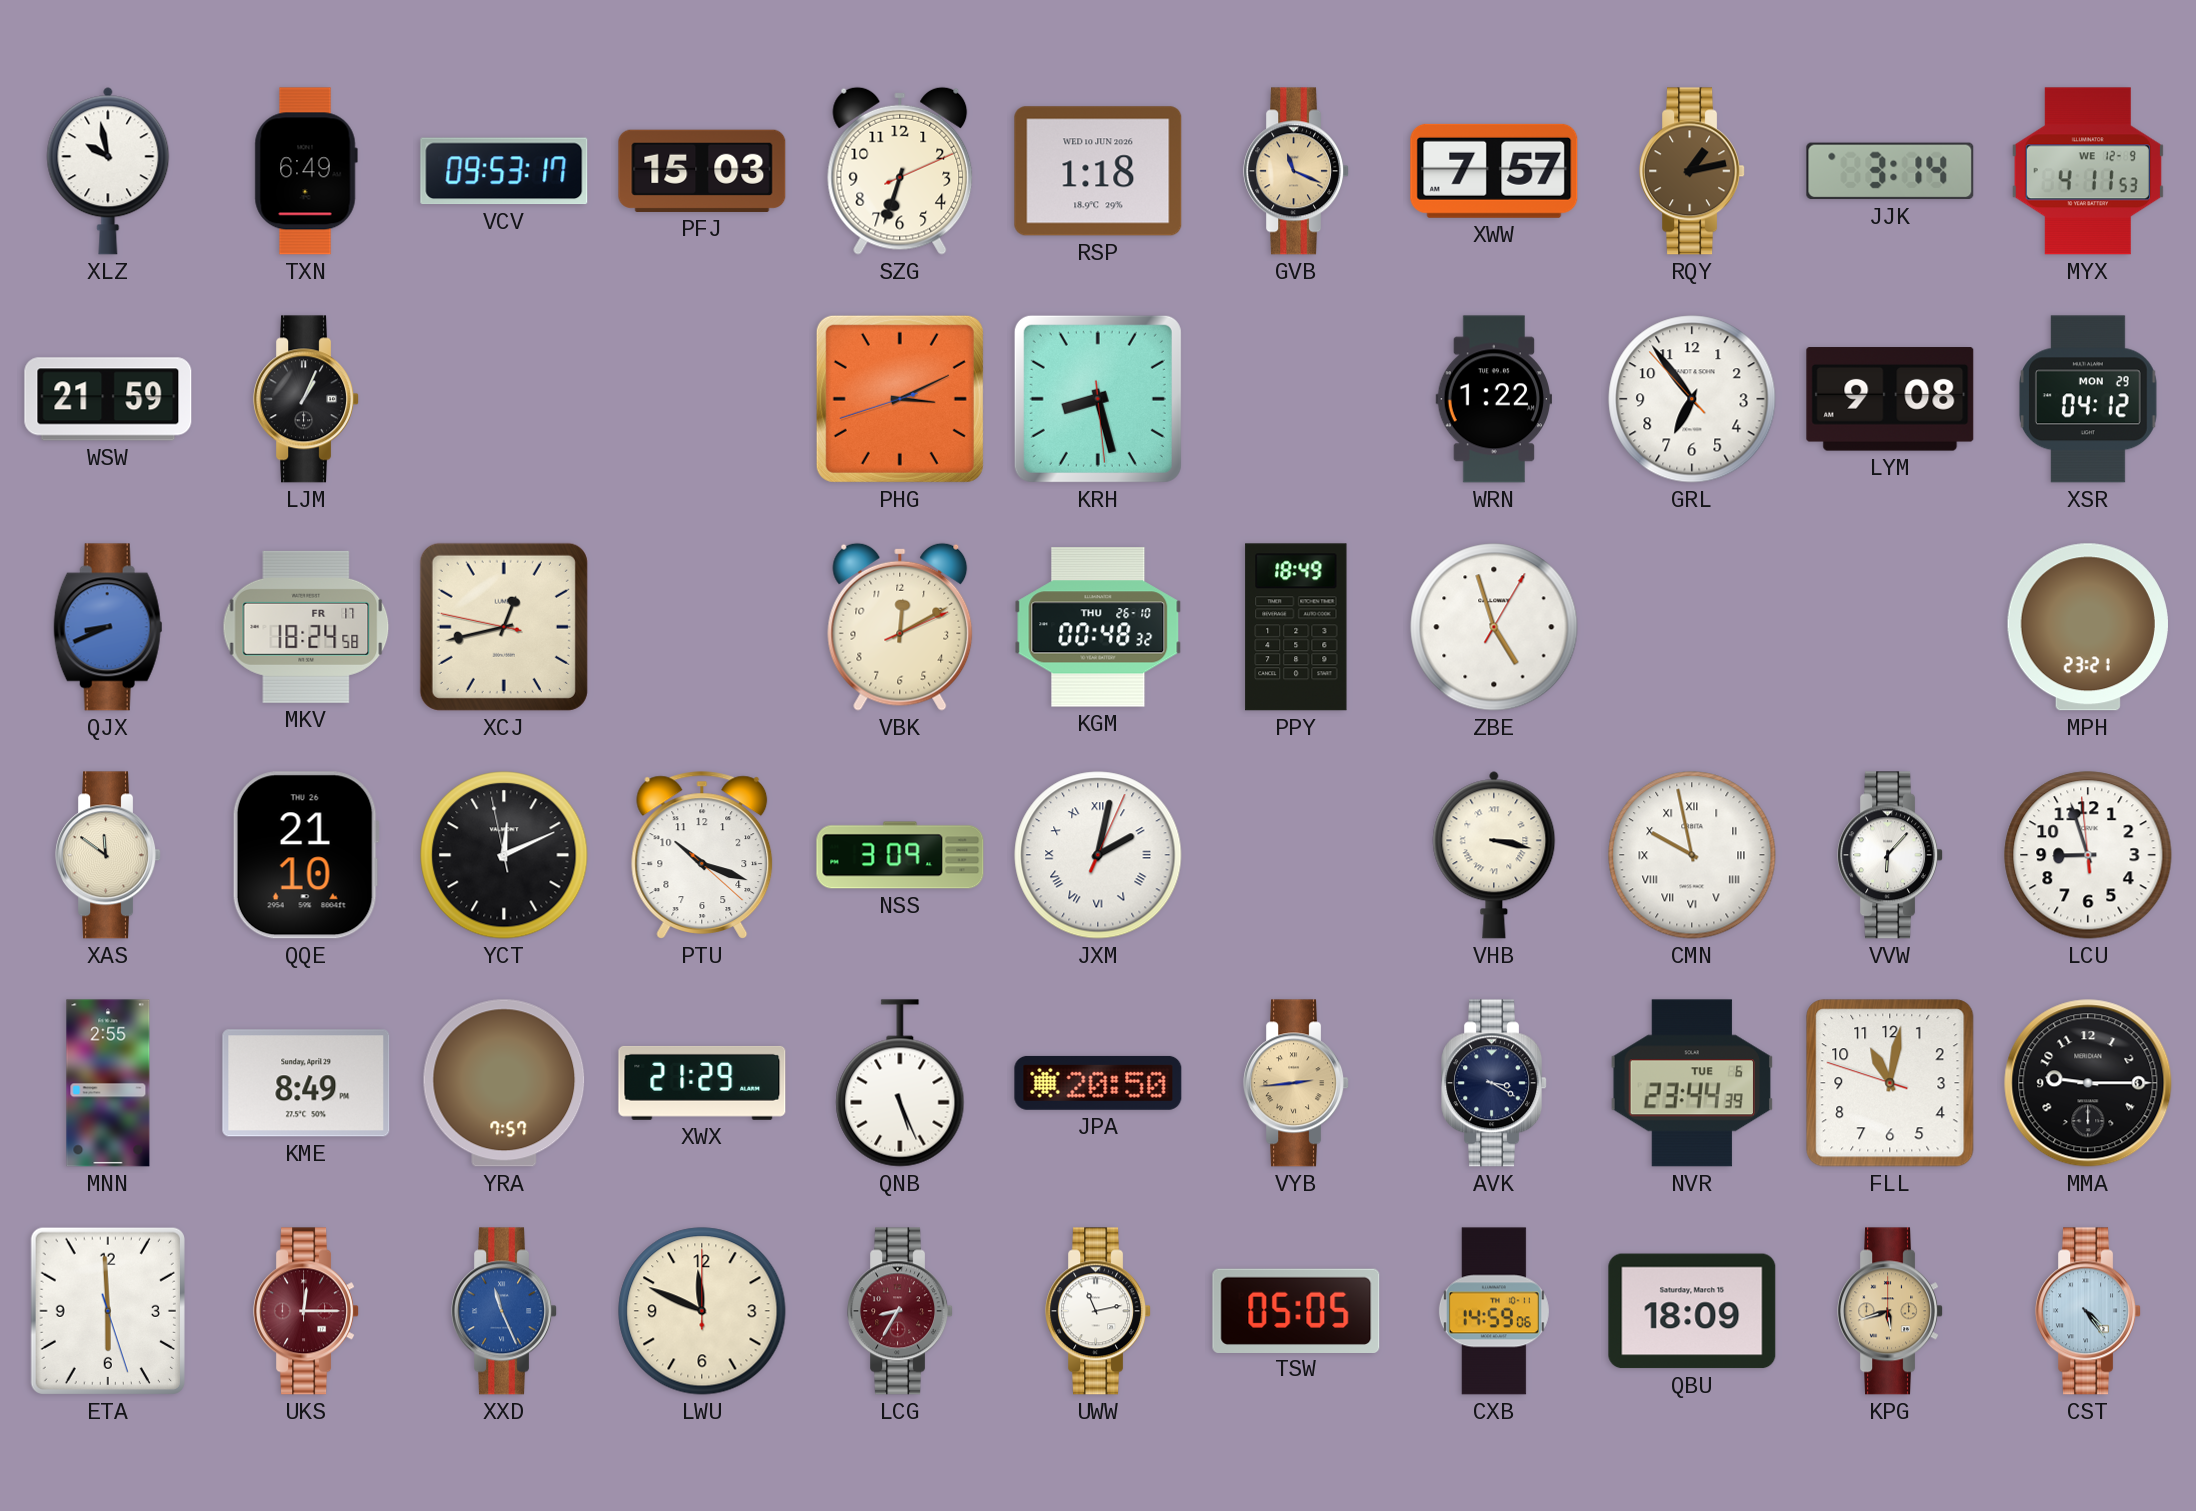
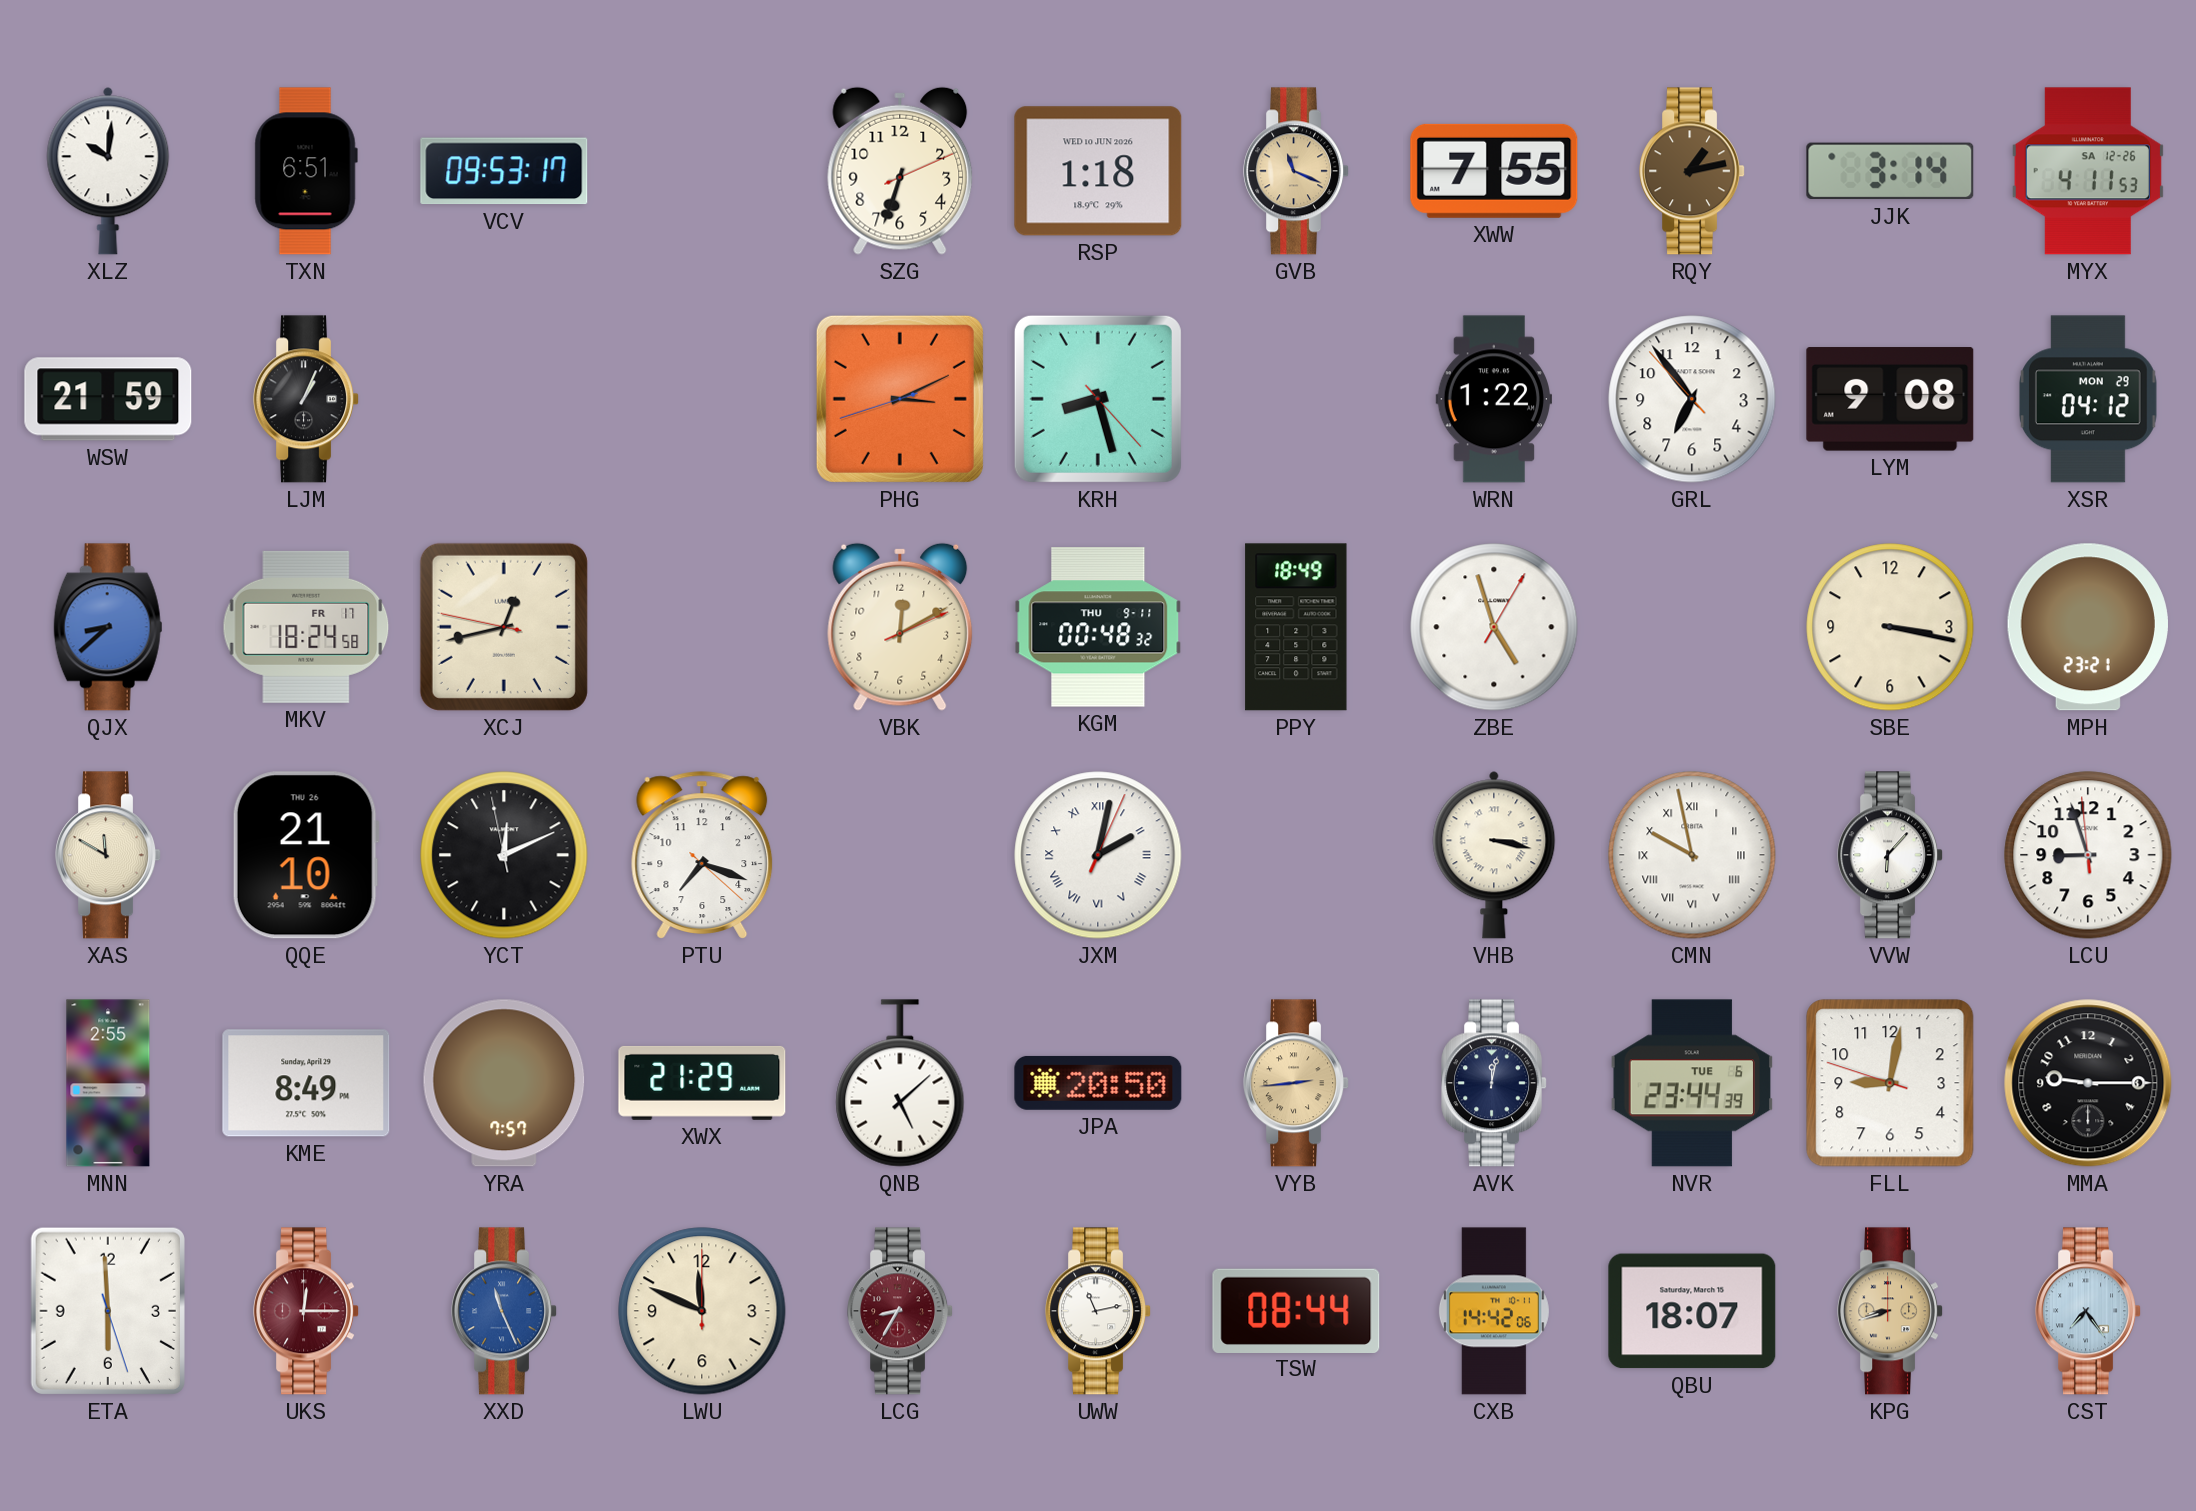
XLZ: 9:58 -> 10:01
TXN: 6:49 -> 6:51
PFJ: 15:03 -> none
XWW: 7:57 -> 7:55
MYX date: WE 12-9 -> SA 12-26
KRH: 8:27:29 -> 8:27:23
QJX: 8:41 -> 8:38
KGM date: THU 26-10 -> THU 9-11
SBE: none -> 3:17
XAS: 11:51 -> 11:50
PTU: 10:18 -> 7:18
NSS: 3:09 -> none
QNB: 5:26 -> 5:08
AVK: 3:20 -> 12:02
FLL: 11:01 -> 9:01
TSW: 05:05 -> 08:44
CXB: 14:59 -> 14:42
QBU: 18:09 -> 18:07
KPG: 5:42 -> 8:42
CST: 4:24 -> 7:24
